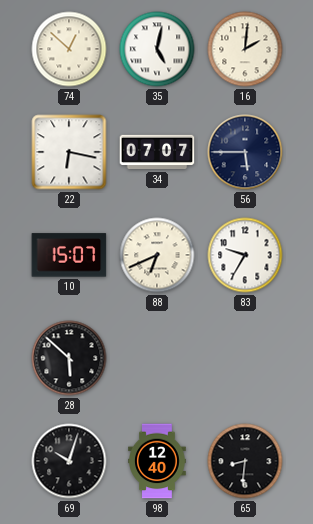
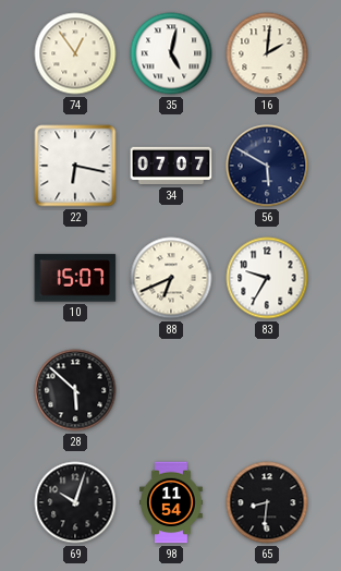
74: 12:52 -> 12:54
56: 5:45 -> 5:50
98: 12:40 -> 11:54
